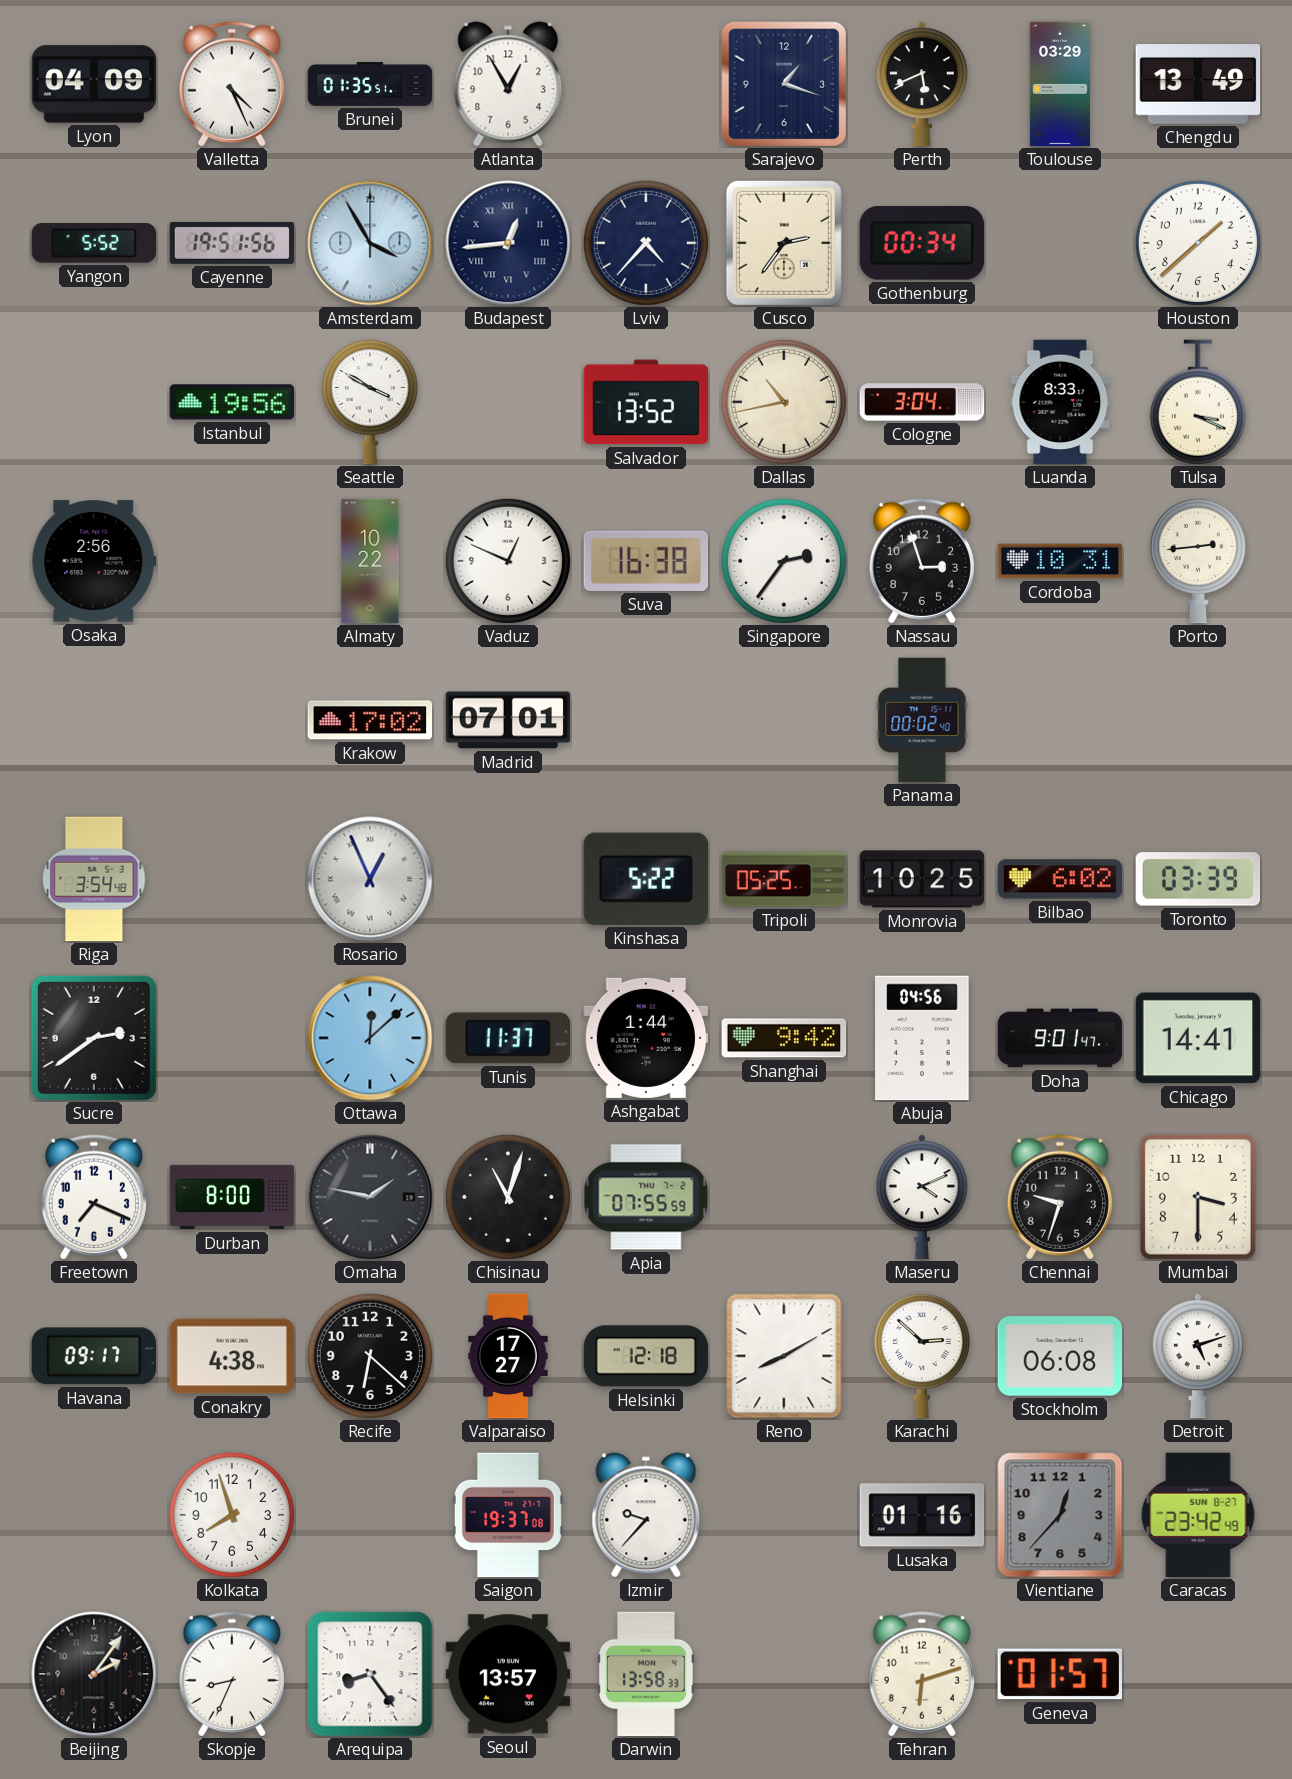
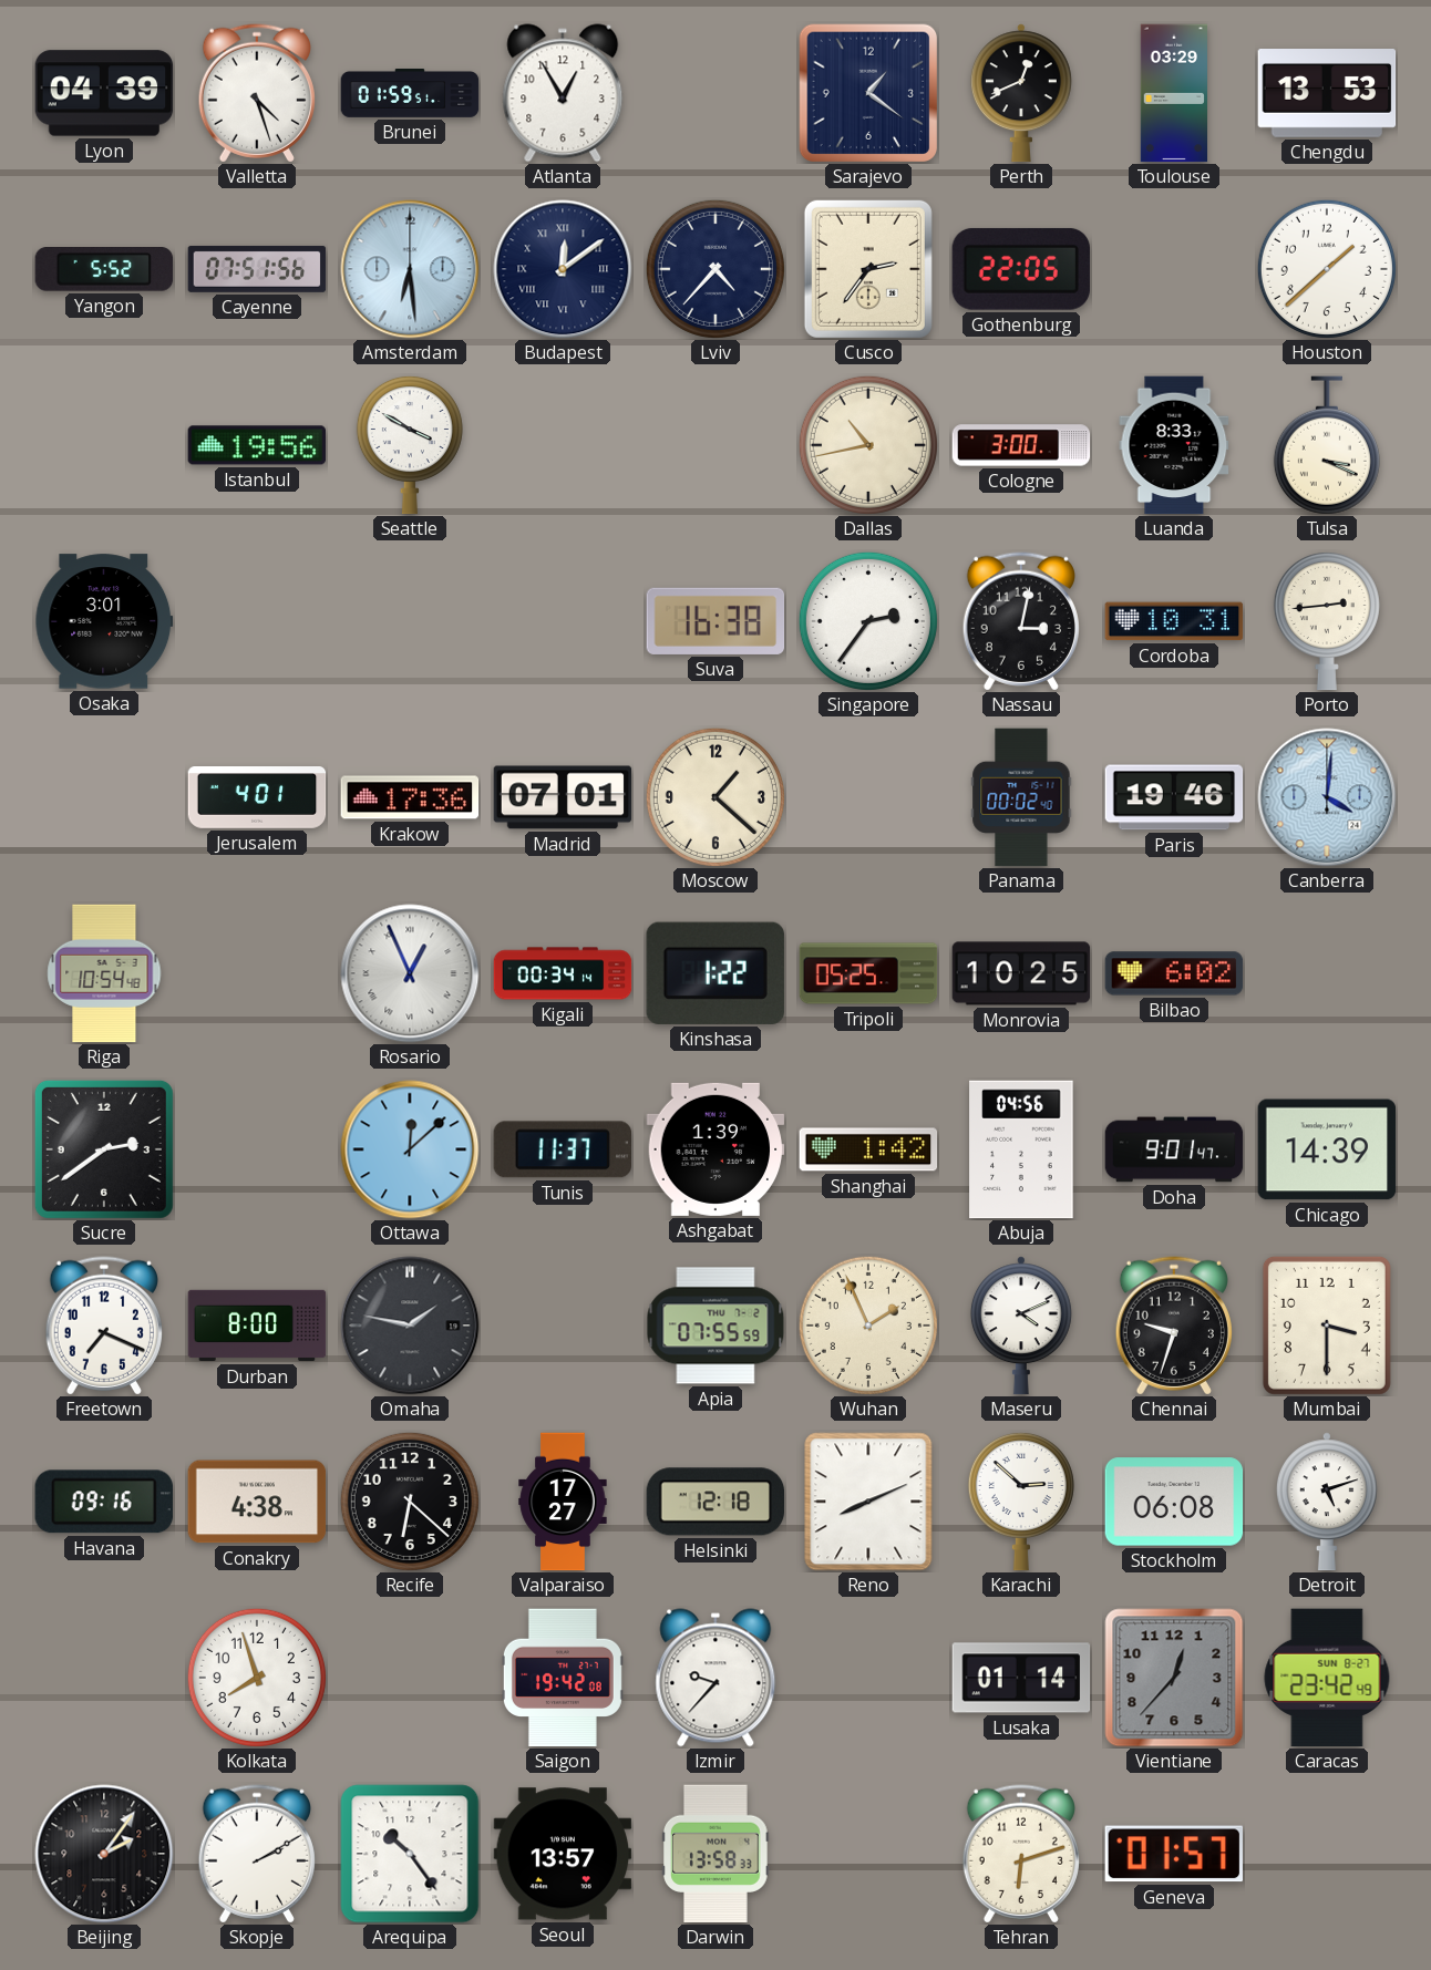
Lyon: 04:09 -> 04:39
Valletta: 4:26 -> 4:27
Brunei: 01:35 -> 01:59
Sarajevo: 1:18 -> 1:21
Perth: 5:41 -> 12:41
Chengdu: 13:49 -> 13:53
Cayenne: 19:51 -> 07:51
Amsterdam: 3:55 -> 6:29
Budapest: 12:44 -> 12:09
Gothenburg: 00:34 -> 22:05
Salvador: 13:52 -> none
Cologne: 3:04 -> 3:00
Osaka: 2:56 -> 3:01
Almaty: 10:22 -> none
Vaduz: 12:49 -> none
Nassau: 2:57 -> 3:02
Jerusalem: none -> 4:01
Krakow: 17:02 -> 17:36
Moscow: none -> 1:22
Paris: none -> 19:46
Canberra: none -> 4:01
Riga: 3:54 -> 10:54
Kigali: none -> 00:34
Kinshasa: 5:22 -> 1:22
Toronto: 03:39 -> none
Ashgabat: 1:44 -> 1:39
Shanghai: 9:42 -> 1:42
Chicago: 14:41 -> 14:39
Chisinau: 11:03 -> none
Wuhan: none -> 1:56
Havana: 09:17 -> 09:16
Reno: 8:10 -> 8:11
Saigon: 19:37 -> 19:42
Lusaka: 01:16 -> 01:14
Skopje: 8:34 -> 2:10
Arequipa: 8:24 -> 10:24
